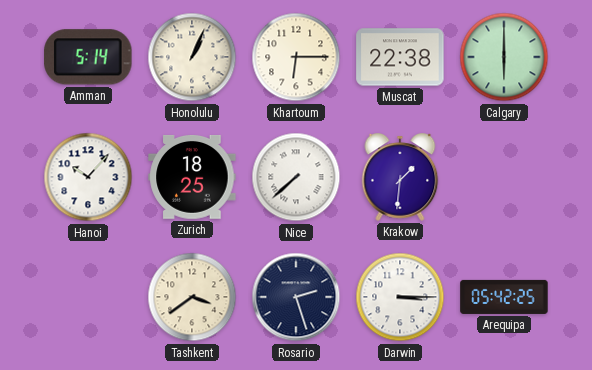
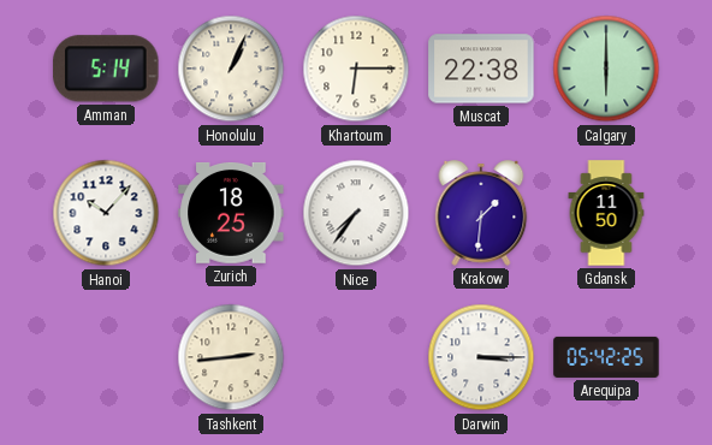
Nice: 7:38 -> 7:36
Gdansk: none -> 11:50
Tashkent: 3:39 -> 2:44
Rosario: 2:27 -> none
